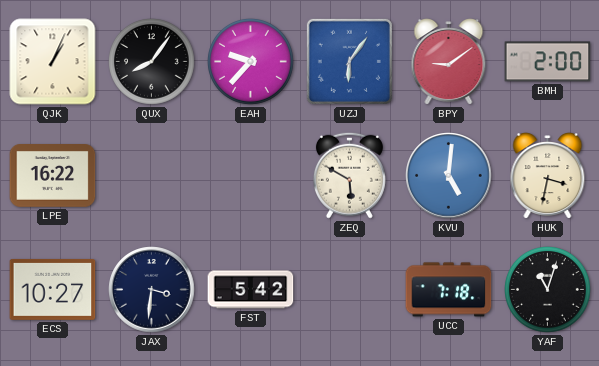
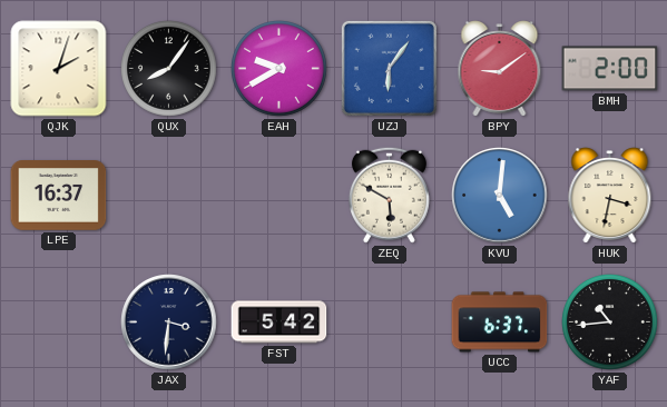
QJK: 1:04 -> 2:03
EAH: 9:37 -> 9:40
LPE: 16:22 -> 16:37
ECS: 10:27 -> none
UCC: 7:18 -> 6:37
YAF: 11:03 -> 10:44
